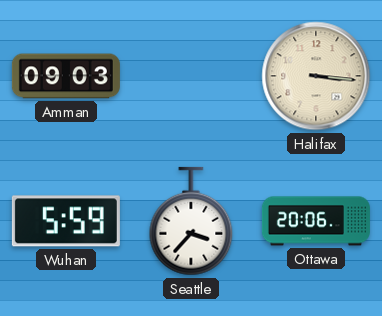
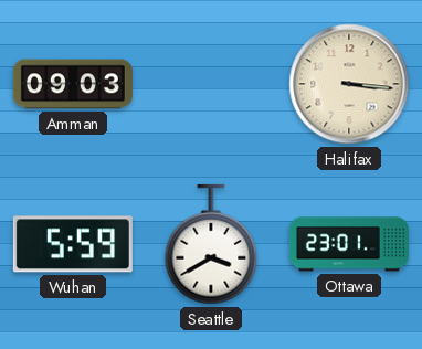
Seattle: 3:37 -> 3:40
Ottawa: 20:06 -> 23:01
